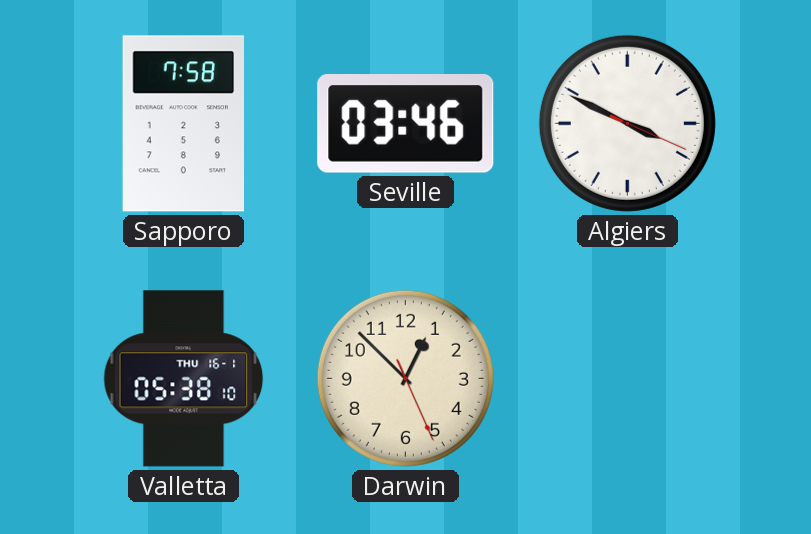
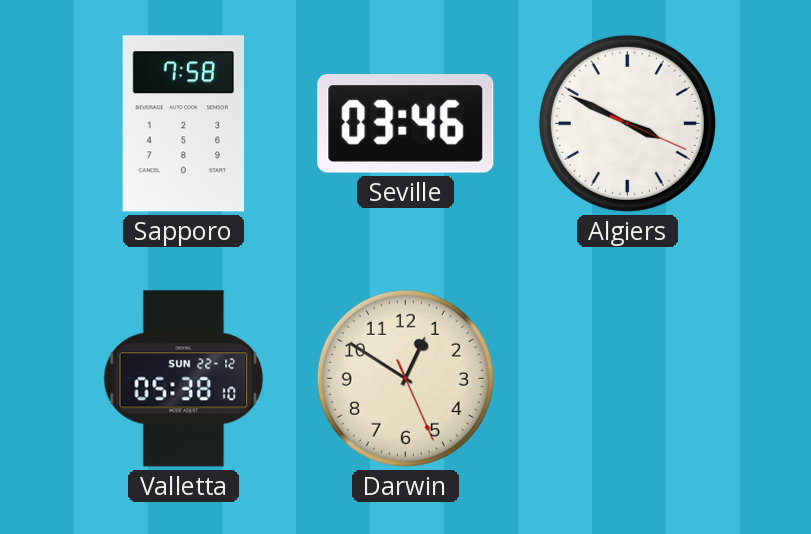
Valletta date: THU 16-1 -> SUN 22-12
Darwin: 12:52 -> 12:50
